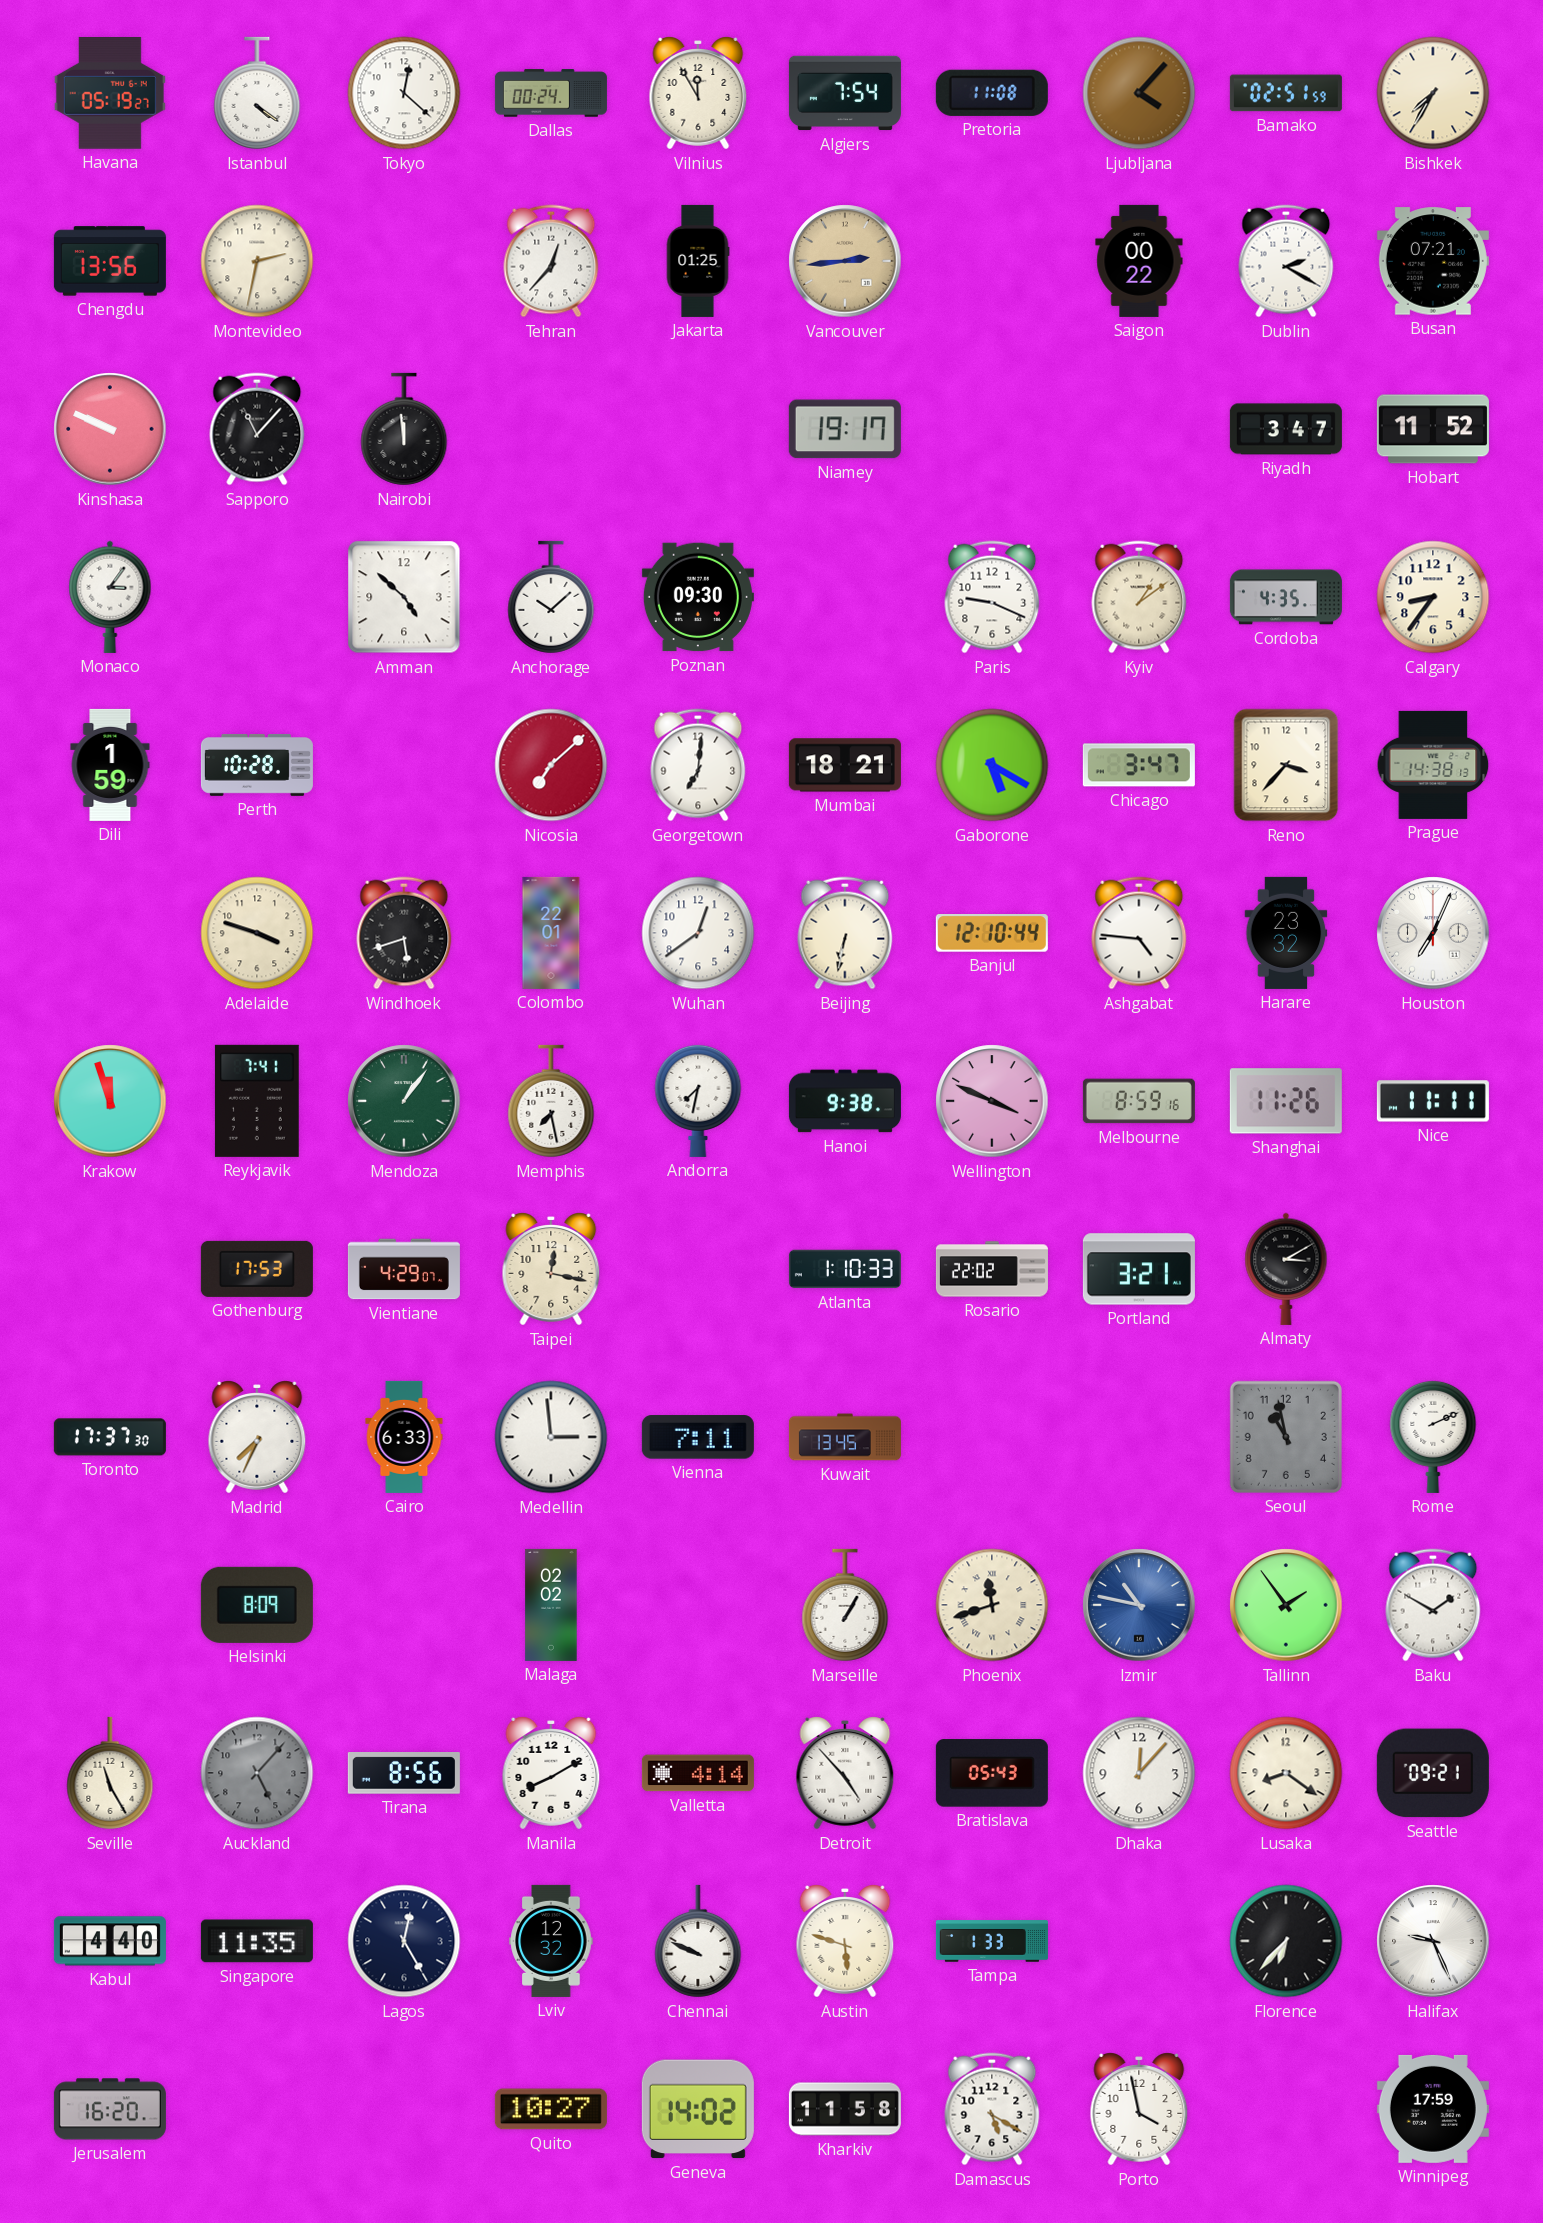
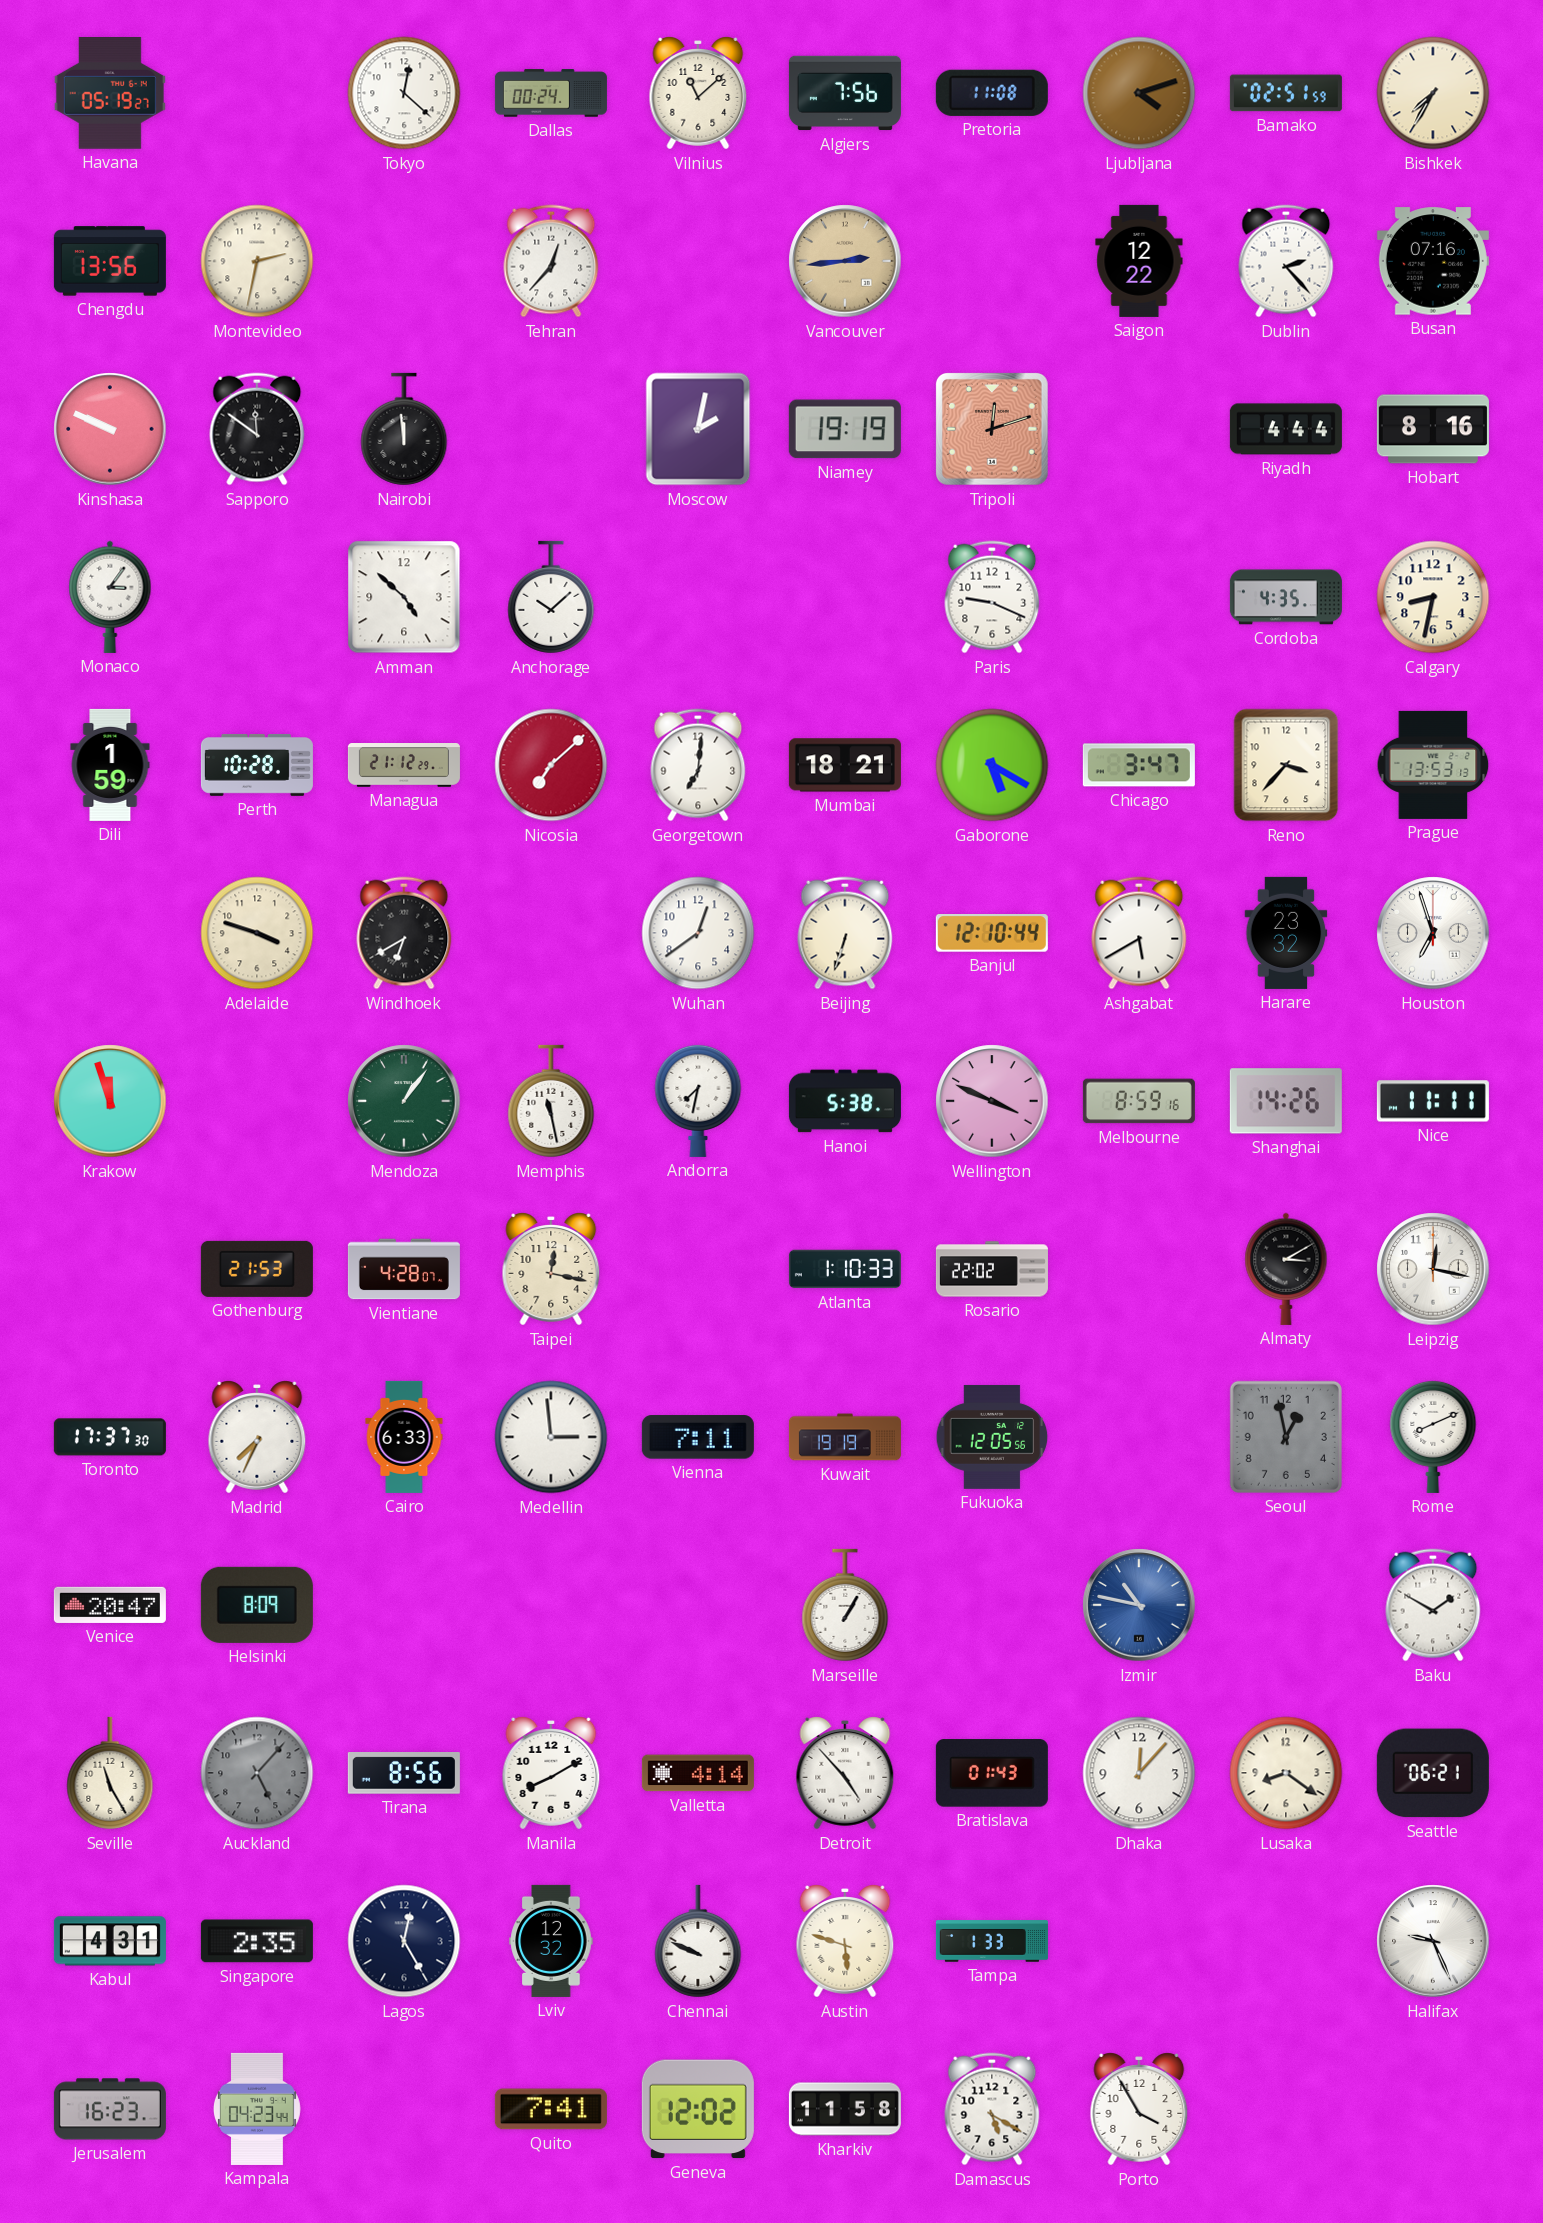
Istanbul: 4:21 -> none
Vilnius: 11:55 -> 11:08
Algiers: 7:54 -> 7:56
Ljubljana: 4:07 -> 4:12
Jakarta: 01:25 -> none
Saigon: 00:22 -> 12:22
Dublin: 2:20 -> 2:23
Busan: 07:21 -> 07:16
Sapporo: 11:07 -> 11:51
Moscow: none -> 2:02
Niamey: 19:17 -> 19:19
Tripoli: none -> 12:12
Riyadh: 3:47 -> 4:44
Hobart: 11:52 -> 8:16
Poznan: 09:30 -> none
Kyiv: 1:09 -> none
Calgary: 8:36 -> 8:32
Managua: none -> 21:12
Prague: 14:38 -> 13:53
Windhoek: 5:42 -> 6:40
Colombo: 22:01 -> none
Beijing: 6:32 -> 6:33
Ashgabat: 4:46 -> 5:40
Houston: 7:04 -> 6:57
Reykjavik: 7:41 -> none
Memphis: 7:28 -> 11:28
Hanoi: 9:38 -> 5:38
Shanghai: 11:26 -> 14:26
Gothenburg: 17:53 -> 21:53
Vientiane: 4:29 -> 4:28
Portland: 3:21 -> none
Leipzig: none -> 12:17
Kuwait: 13:45 -> 19:19
Fukuoka: none -> 12:05
Seoul: 10:58 -> 12:58
Rome: 2:11 -> 8:11
Venice: none -> 20:47
Malaga: 02:02 -> none
Phoenix: 11:42 -> none
Tallinn: 1:54 -> none
Bratislava: 05:43 -> 01:43
Seattle: 09:21 -> 06:21
Kabul: 4:40 -> 4:31
Singapore: 11:35 -> 2:35
Florence: 6:37 -> none
Jerusalem: 16:20 -> 16:23
Kampala: none -> 04:23
Quito: 10:27 -> 7:41
Geneva: 14:02 -> 12:02
Porto: 3:58 -> 3:55
Winnipeg: 17:59 -> none
